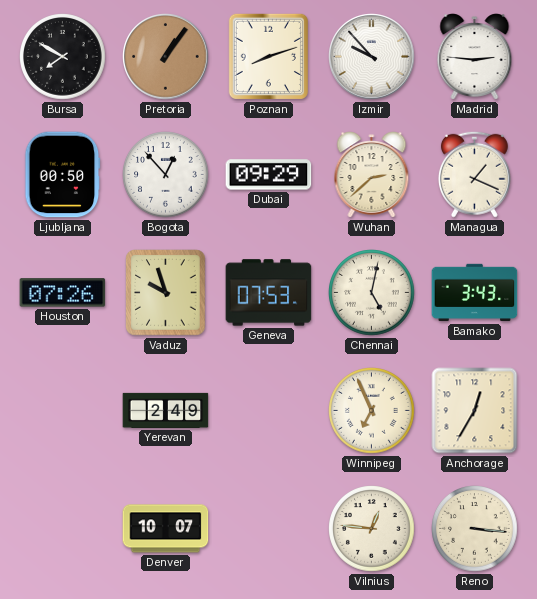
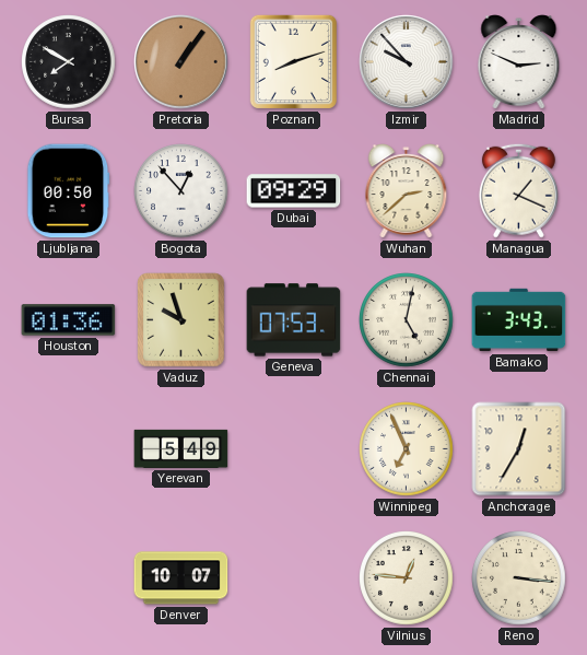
Madrid: 2:46 -> 2:49
Houston: 07:26 -> 01:36
Yerevan: 2:49 -> 5:49
